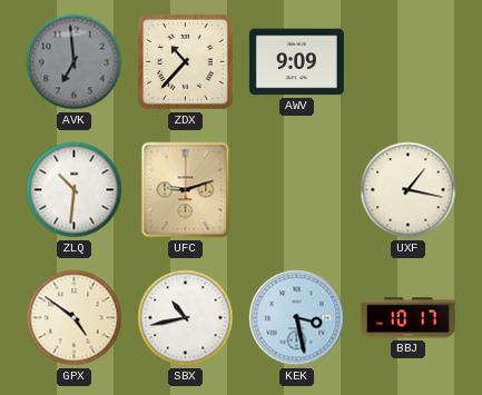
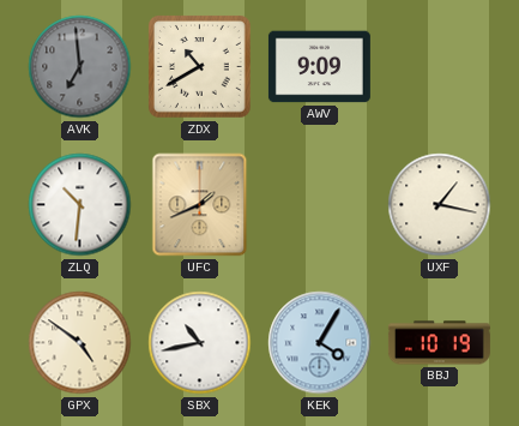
ZDX: 10:37 -> 10:40
UFC: 9:12 -> 1:41
KEK: 3:28 -> 4:05
BBJ: 10:17 -> 10:19
